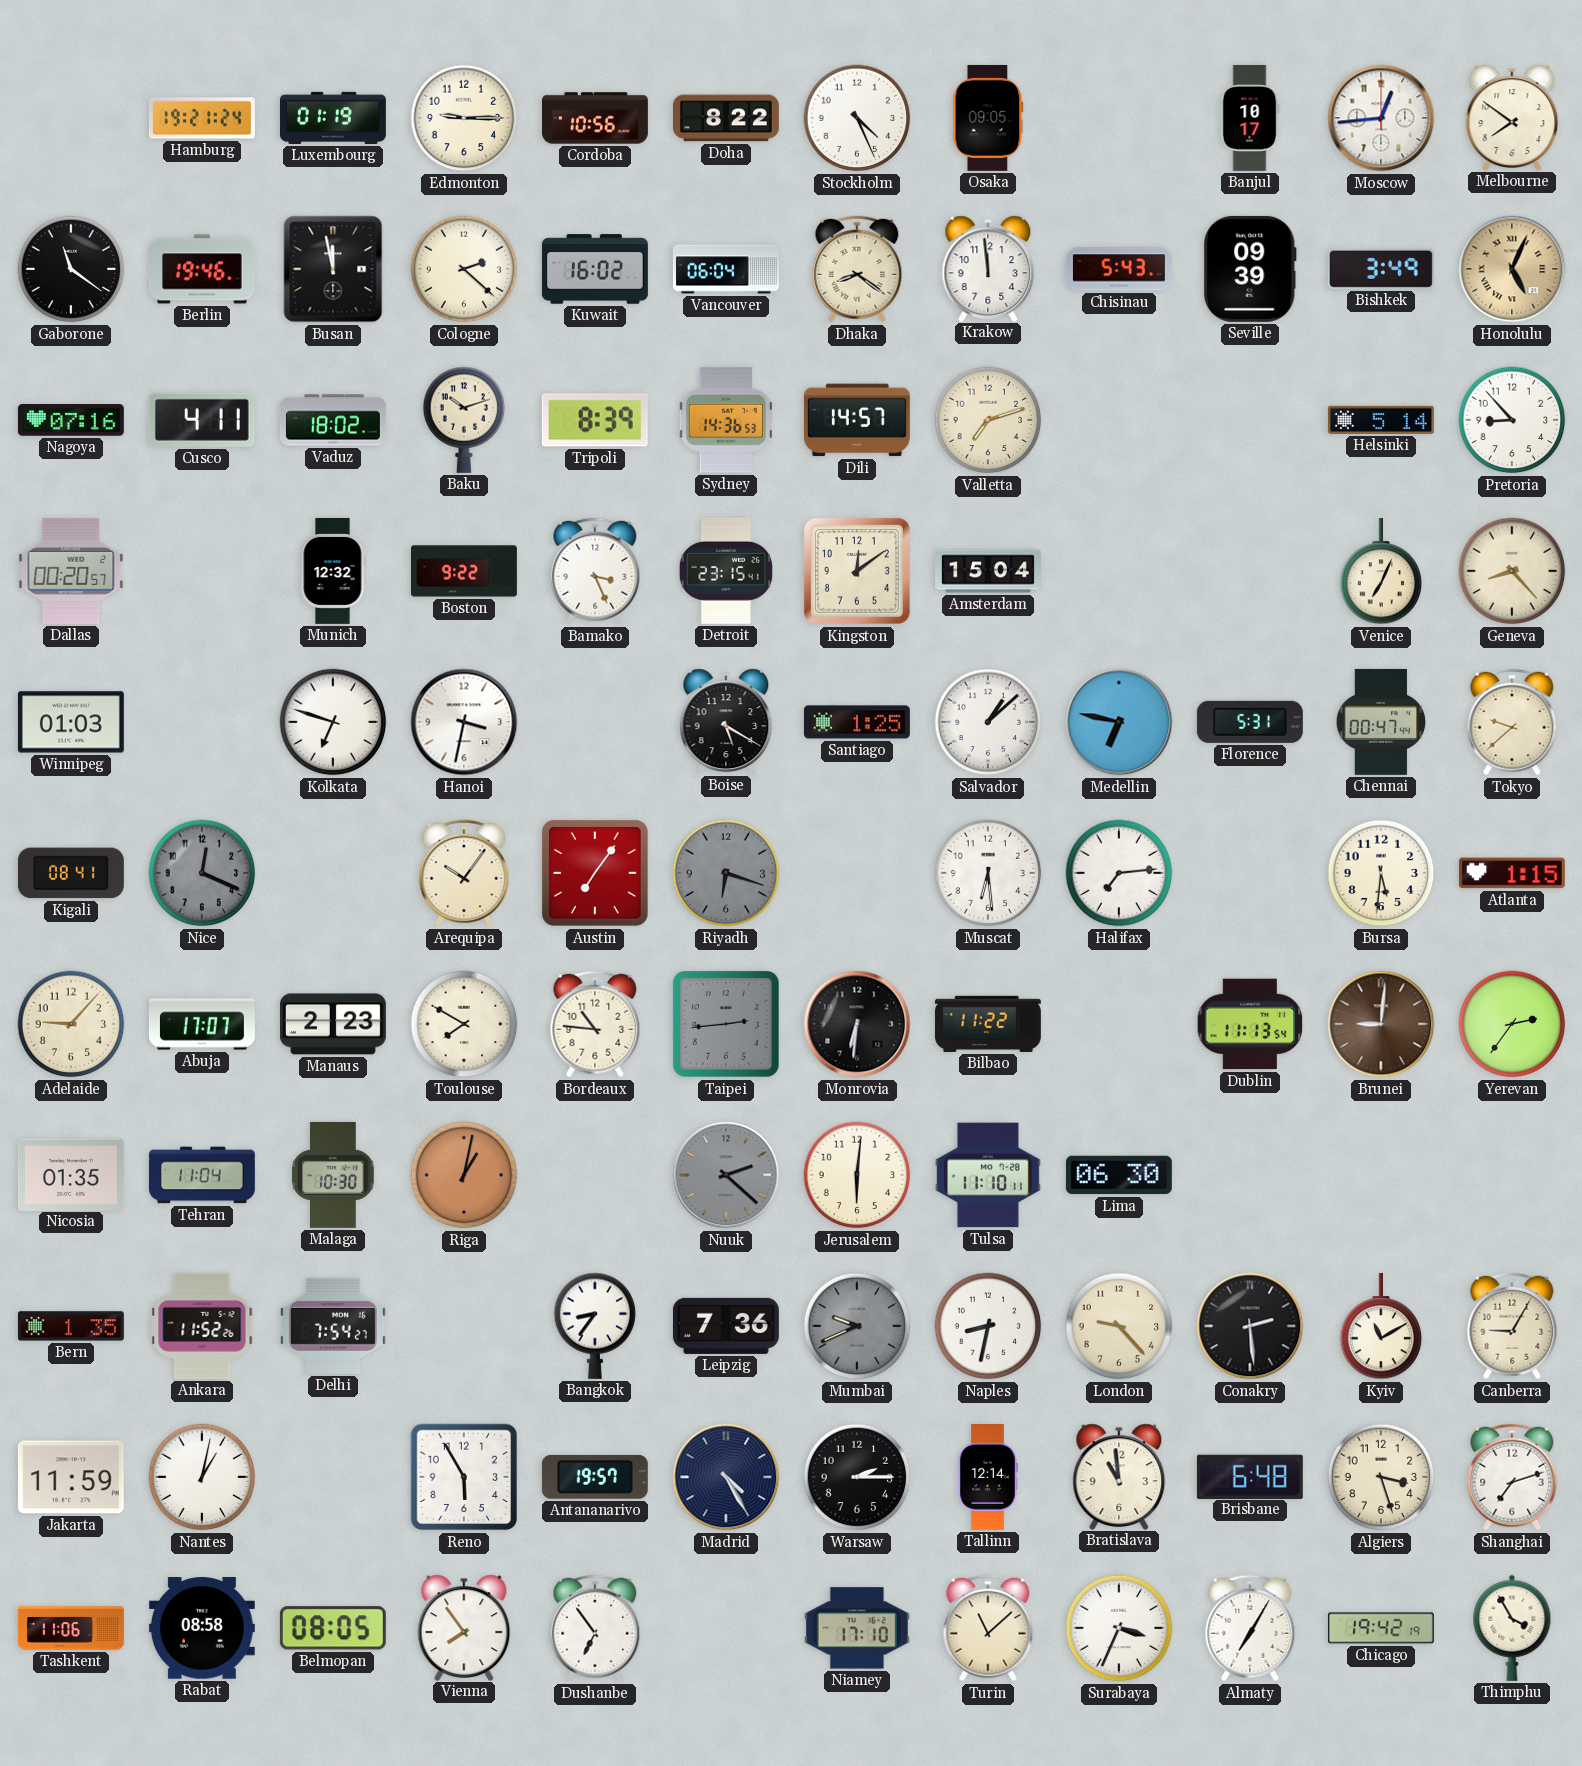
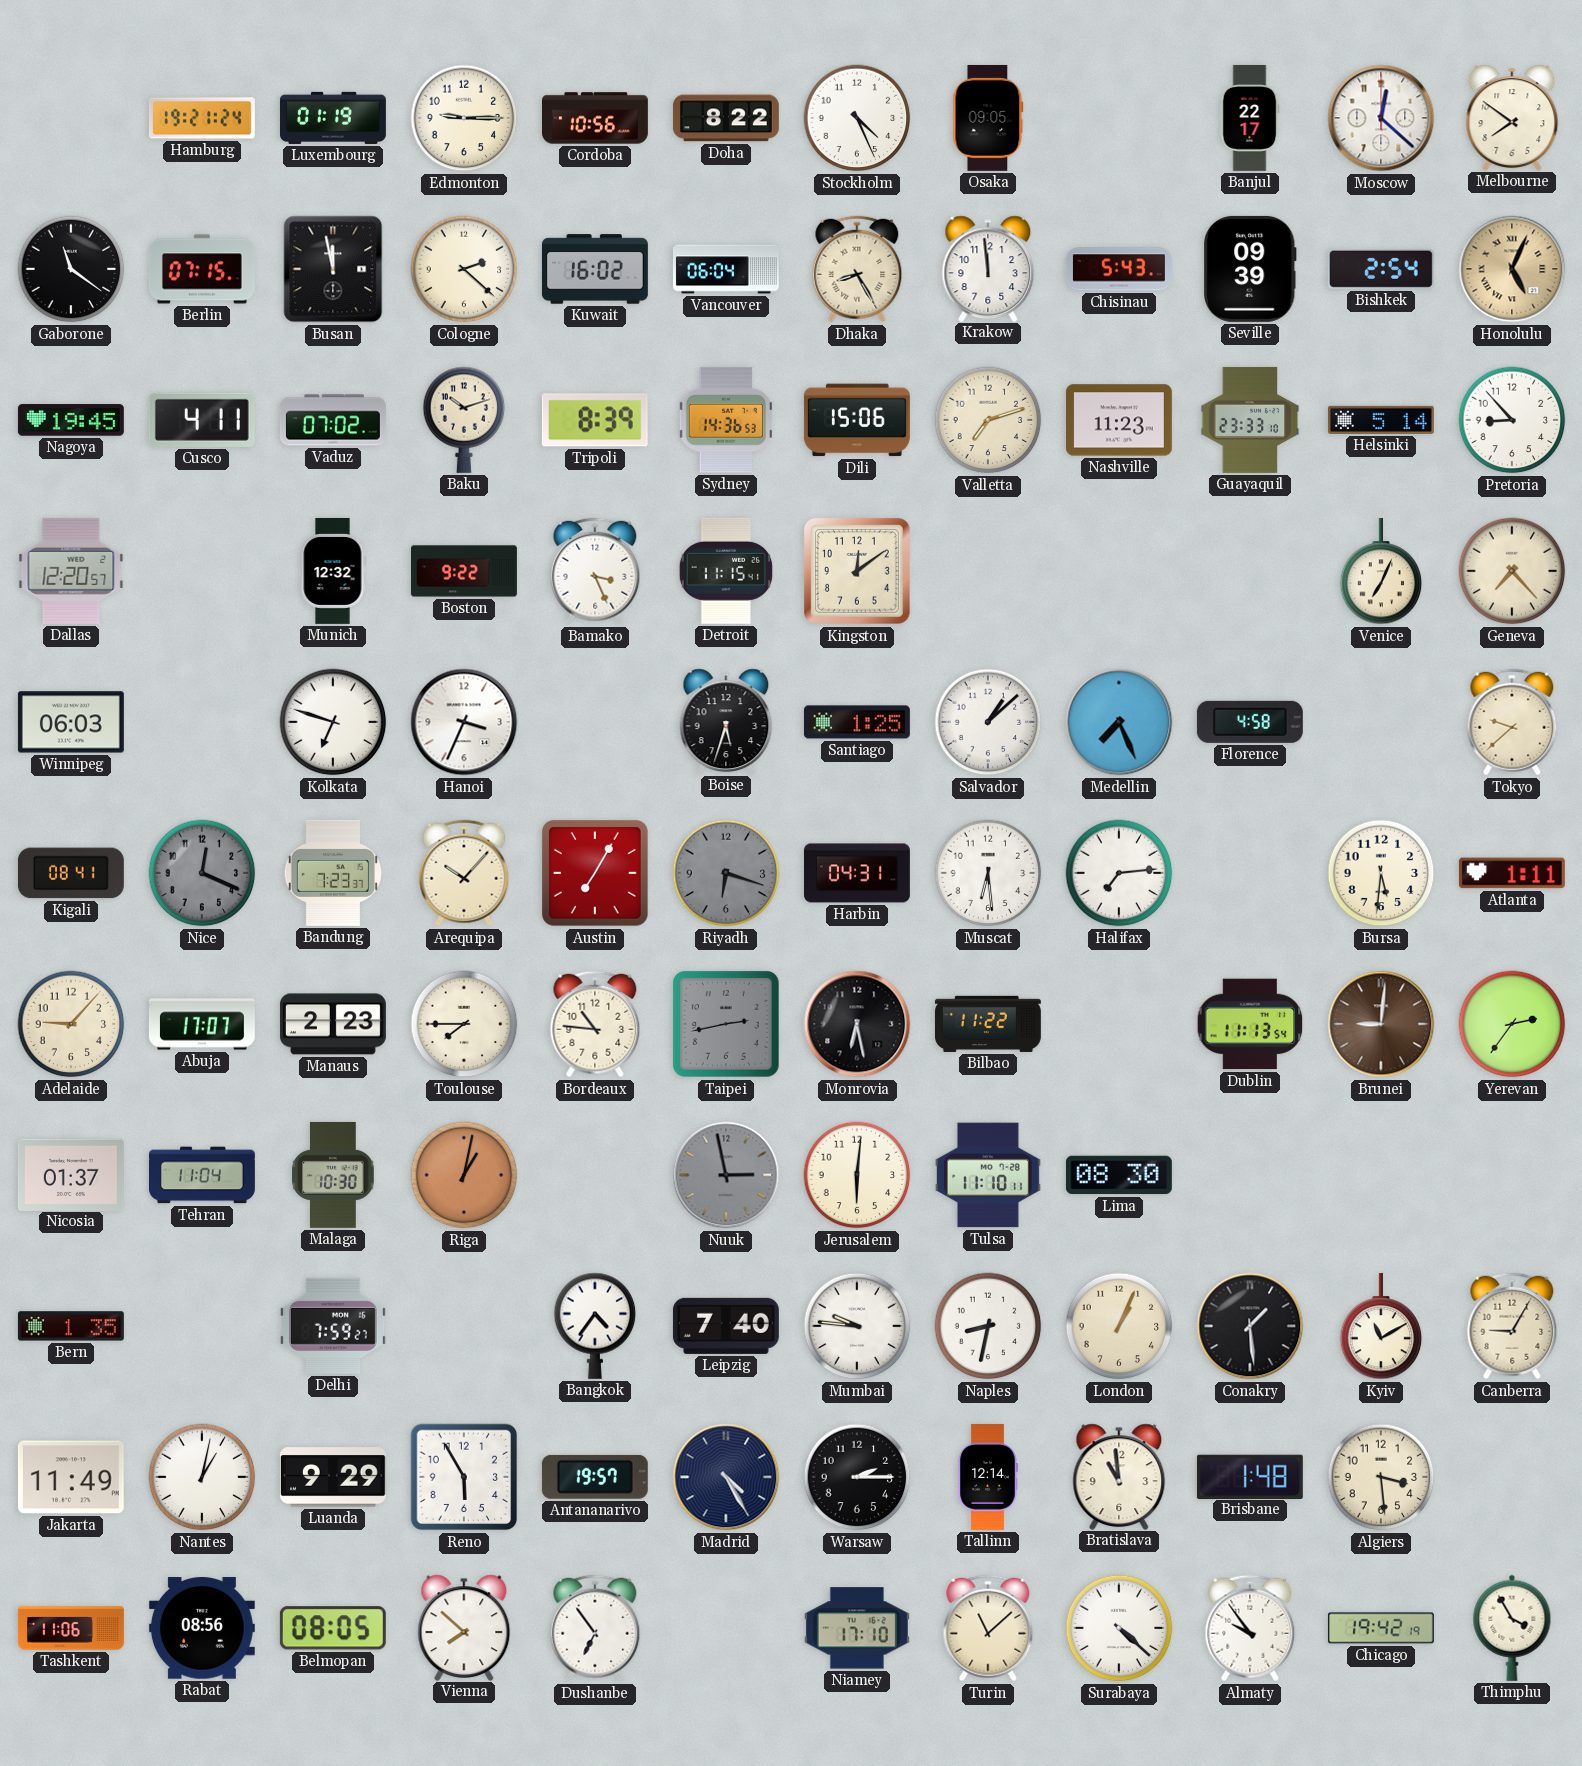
Banjul: 10:17 -> 22:17
Moscow: 12:44 -> 12:22
Berlin: 19:46 -> 07:15
Dhaka: 8:21 -> 8:25
Bishkek: 3:49 -> 2:54
Nagoya: 07:16 -> 19:45
Vaduz: 18:02 -> 07:02
Dili: 14:57 -> 15:06
Nashville: none -> 11:23
Guayaquil: none -> 23:33
Dallas: 00:20 -> 12:20
Detroit: 23:15 -> 11:15
Amsterdam: 15:04 -> none
Geneva: 8:23 -> 7:23
Winnipeg: 01:03 -> 06:03
Hanoi: 3:32 -> 3:34
Boise: 5:20 -> 5:33
Medellin: 6:47 -> 7:26
Florence: 5:31 -> 4:58
Chennai: 00:47 -> none
Bandung: none -> 7:23
Arequipa: 10:06 -> 10:07
Austin: 7:06 -> 7:05
Harbin: none -> 04:31
Atlanta: 1:15 -> 1:11
Toulouse: 7:50 -> 7:45
Taipei: 2:44 -> 2:43
Monrovia: 6:31 -> 6:28
Nicosia: 01:35 -> 01:37
Nuuk: 2:22 -> 2:58
Lima: 06:30 -> 08:30
Ankara: 11:52 -> none
Delhi: 7:54 -> 7:59
Bangkok: 8:36 -> 4:36
Leipzig: 7:36 -> 7:40
Mumbai: 9:41 -> 9:46
Mumbai dial: grey -> white
London: 9:23 -> 1:04
Conakry: 2:29 -> 1:29
Jakarta: 11:59 -> 11:49
Luanda: none -> 9:29
Brisbane: 6:48 -> 1:48
Algiers: 3:27 -> 3:29
Shanghai: 7:12 -> none
Rabat: 08:58 -> 08:56
Vienna: 7:54 -> 7:52
Surabaya: 3:34 -> 4:22
Almaty: 7:05 -> 9:54
